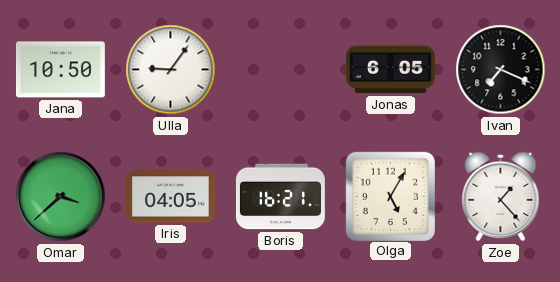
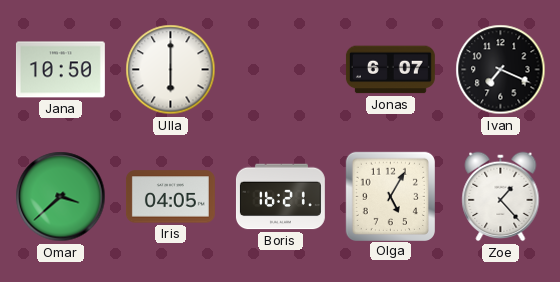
Ulla: 9:06 -> 6:00
Jonas: 6:05 -> 6:07
